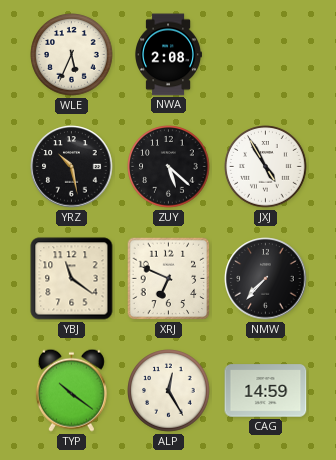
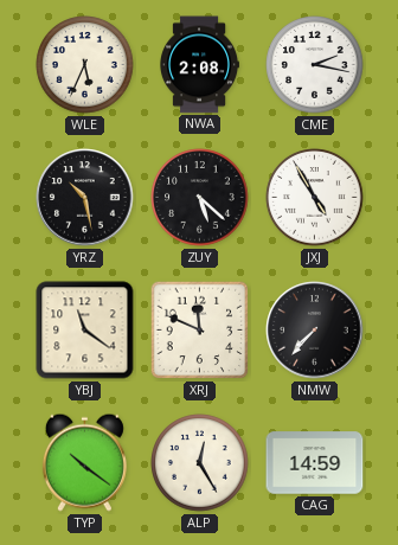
CME: none -> 2:17
XRJ: 6:49 -> 11:49
